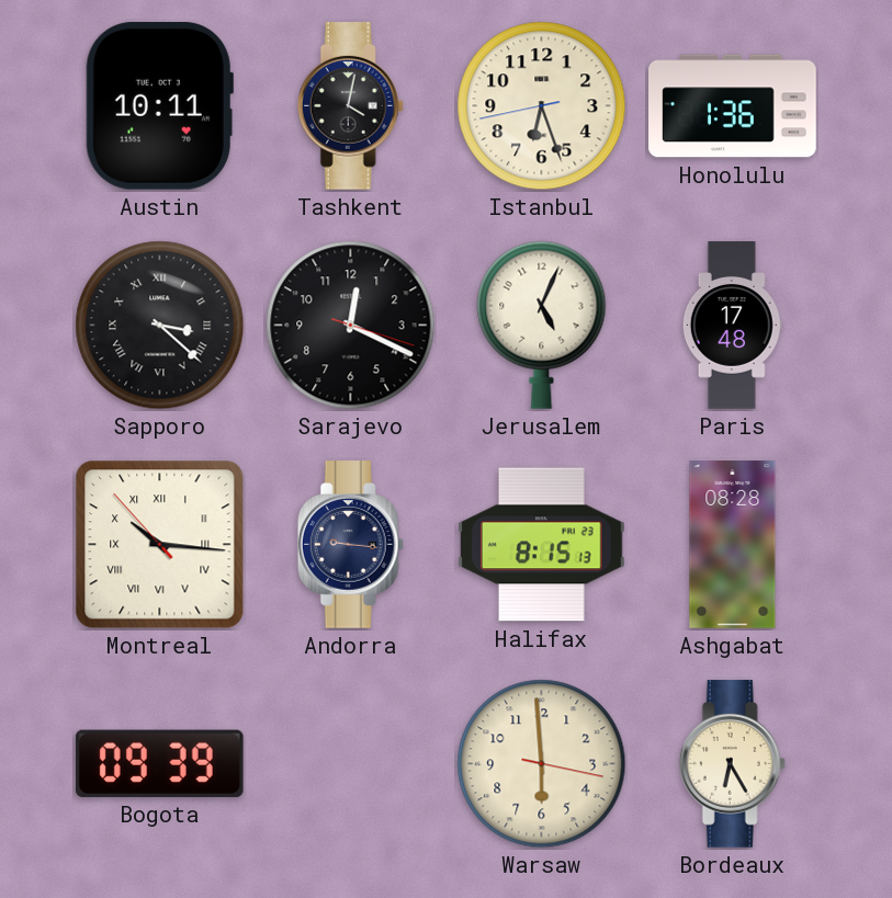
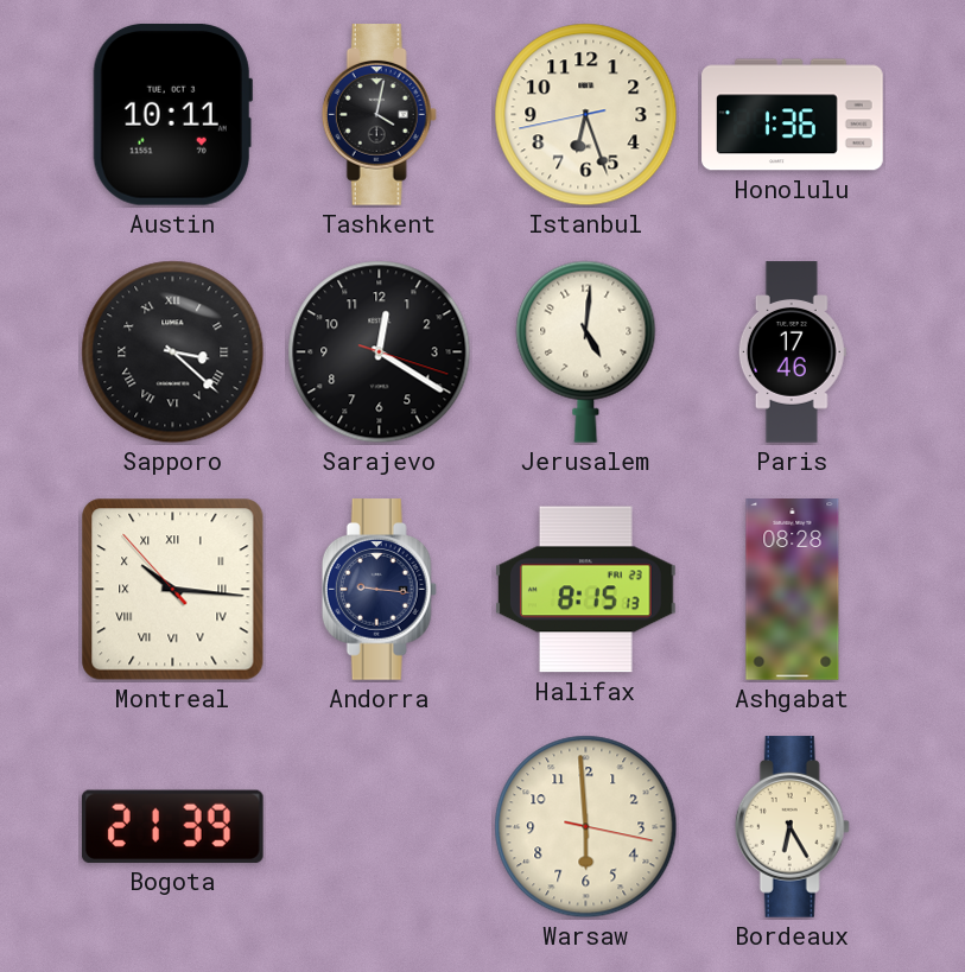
Sarajevo: 12:19 -> 12:20
Jerusalem: 5:04 -> 5:01
Paris: 17:48 -> 17:46
Bogota: 09:39 -> 21:39
